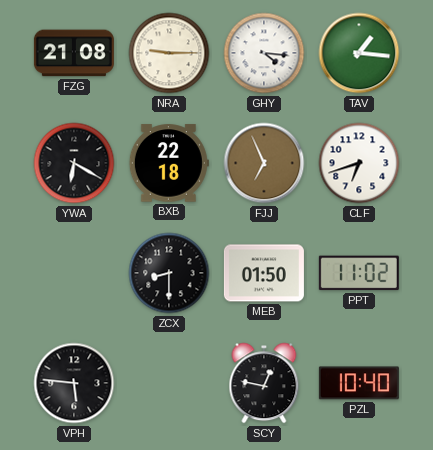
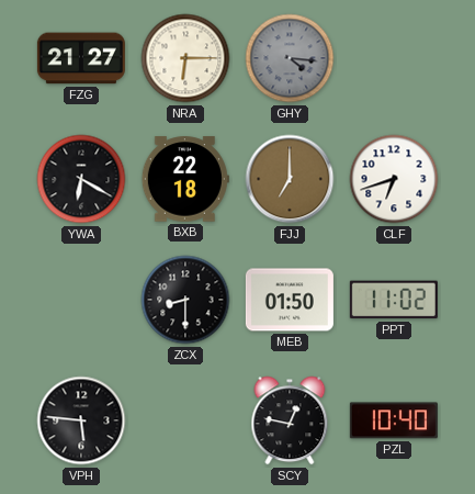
FZG: 21:08 -> 21:27
NRA: 9:15 -> 6:15
GHY dial: white -> grey
TAV: 1:16 -> none
FJJ: 6:56 -> 7:00
